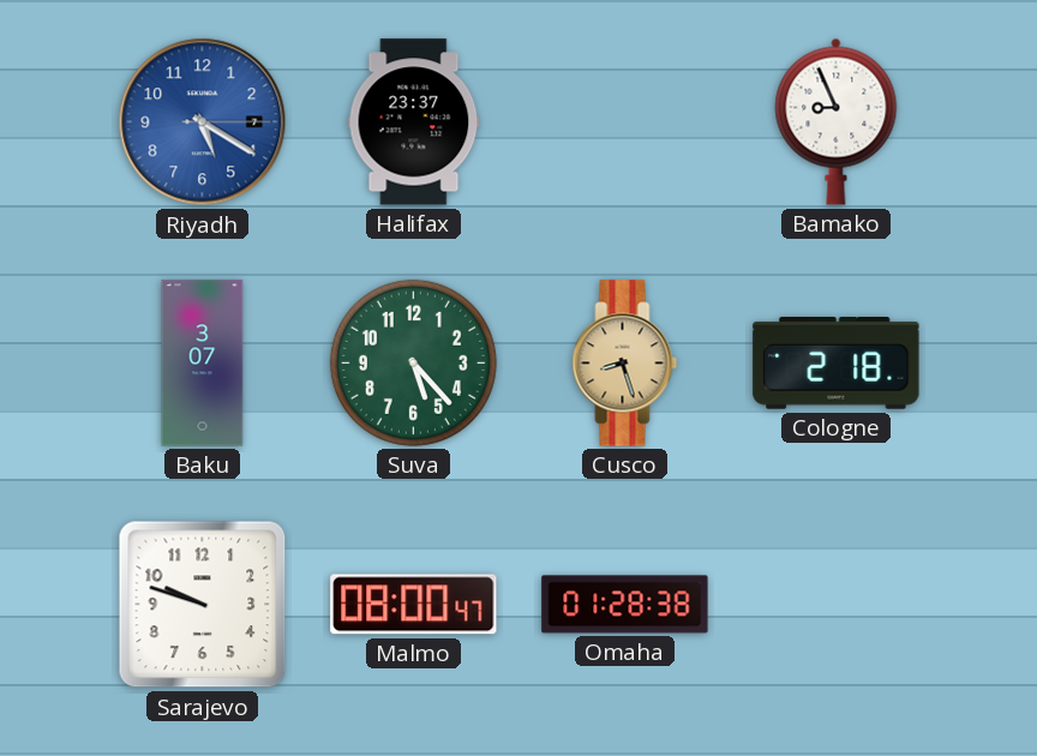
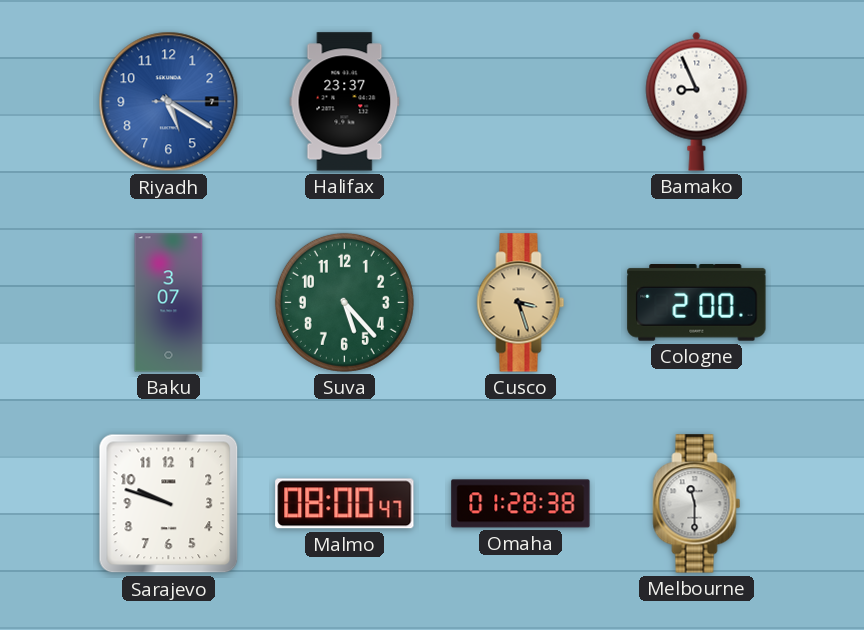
Cusco: 8:27 -> 3:27
Cologne: 2:18 -> 2:00
Melbourne: none -> 11:30
